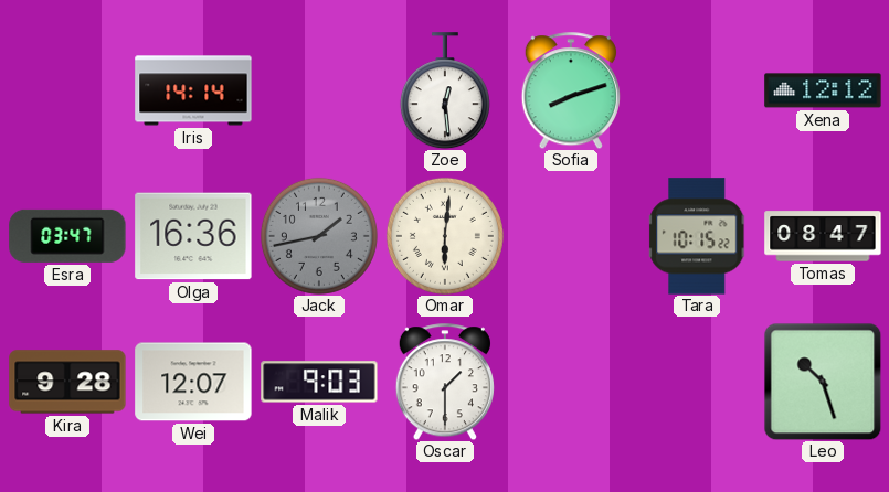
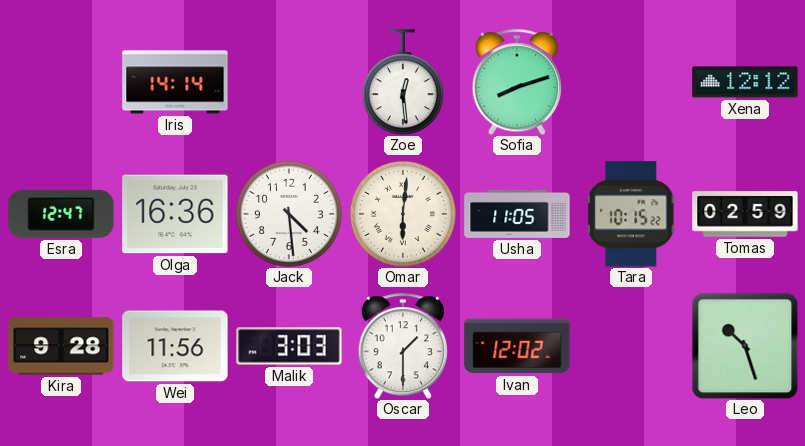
Esra: 03:47 -> 12:47
Jack: 1:43 -> 4:29
Jack dial: grey -> white
Usha: none -> 11:05
Tomas: 08:47 -> 02:59
Wei: 12:07 -> 11:56
Malik: 9:03 -> 3:03
Ivan: none -> 12:02
